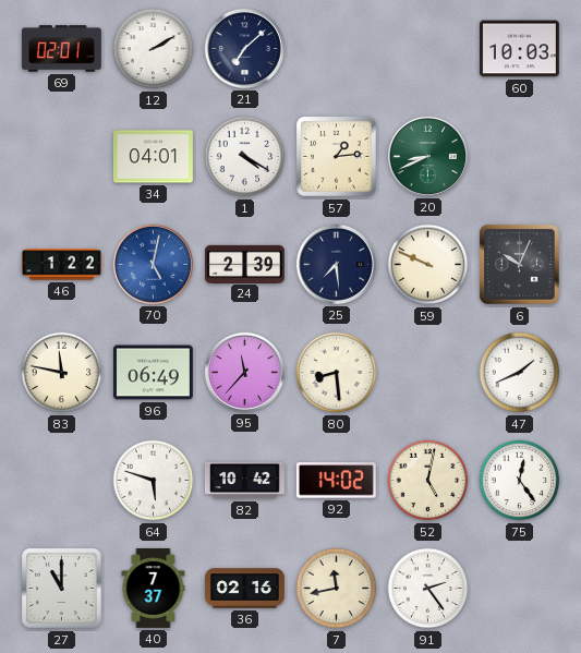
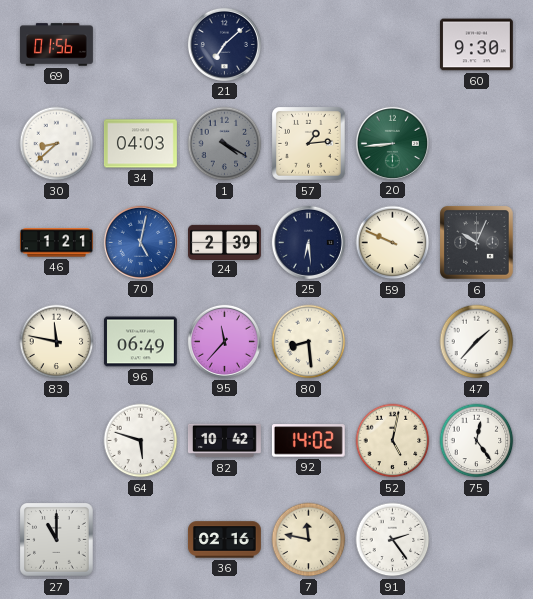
69: 02:01 -> 01:56
12: 2:10 -> none
60: 10:03 -> 9:30
30: none -> 8:38
34: 04:01 -> 04:03
1 dial: white -> grey
20: 8:41 -> 8:44
46: 1:22 -> 1:21
25: 7:29 -> 6:29
47: 1:41 -> 1:37
40: 7:37 -> none
7: 11:43 -> 11:47
